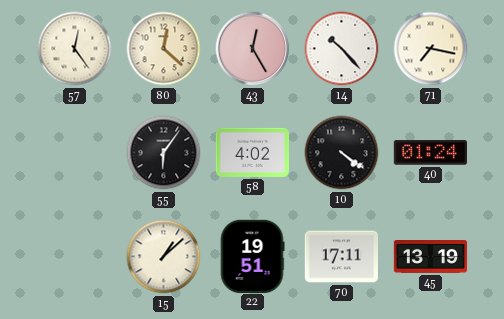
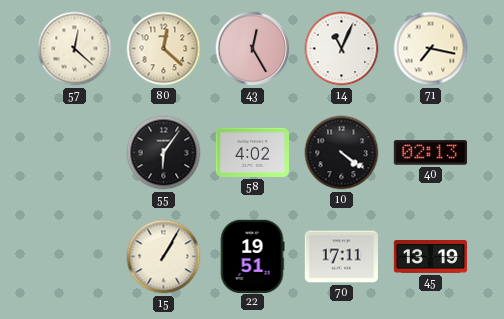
57: 12:24 -> 12:22
14: 10:23 -> 11:04
40: 01:24 -> 02:13
15: 1:08 -> 1:05
